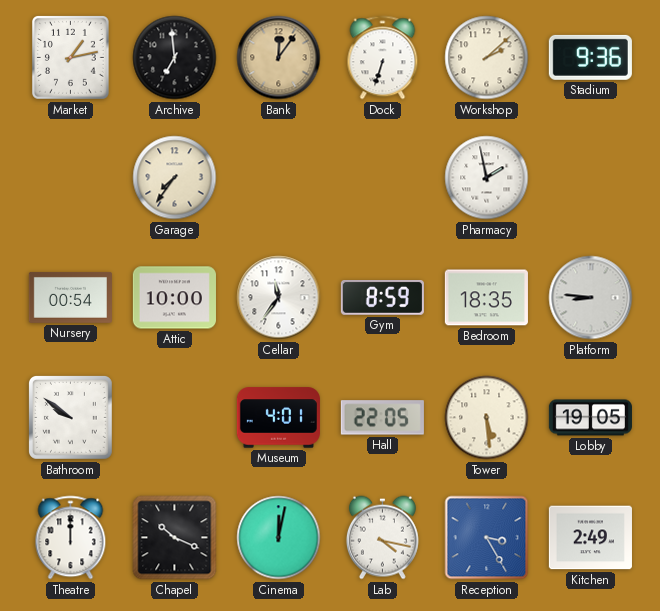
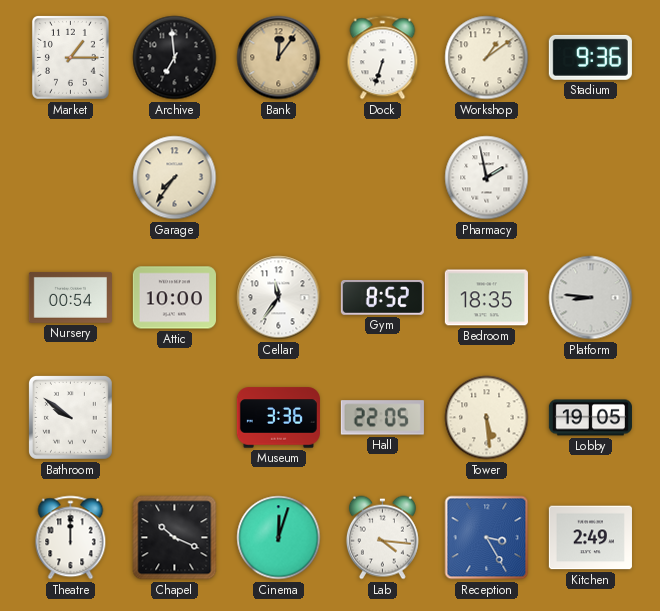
Market: 1:13 -> 1:15
Workshop: 2:08 -> 1:09
Gym: 8:59 -> 8:52
Museum: 4:01 -> 3:36
Cinema: 12:02 -> 12:03
Lab: 4:17 -> 4:16
